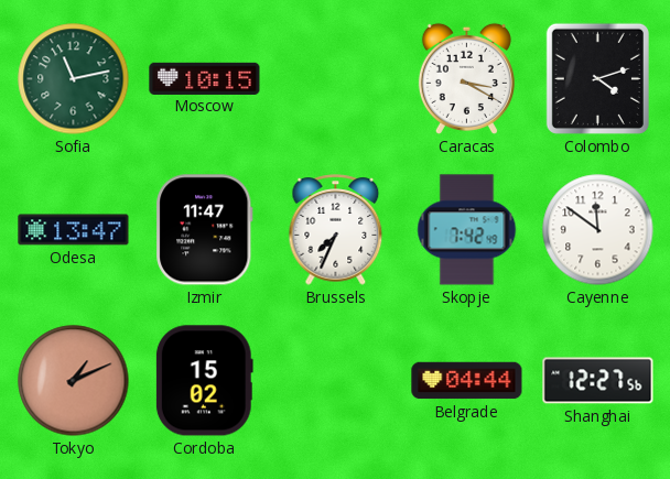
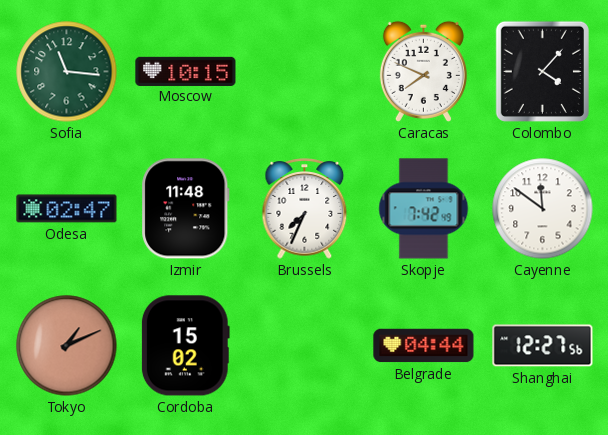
Sofia: 11:13 -> 11:16
Caracas: 3:20 -> 7:49
Colombo: 4:12 -> 4:07
Odesa: 13:47 -> 02:47
Izmir: 11:47 -> 11:48
